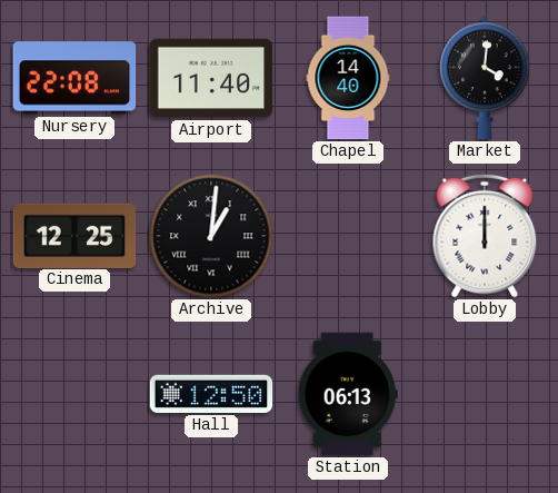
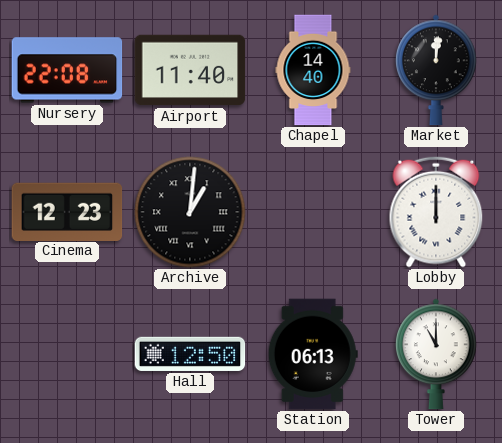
Market: 4:01 -> 12:01
Cinema: 12:25 -> 12:23
Tower: none -> 11:00
